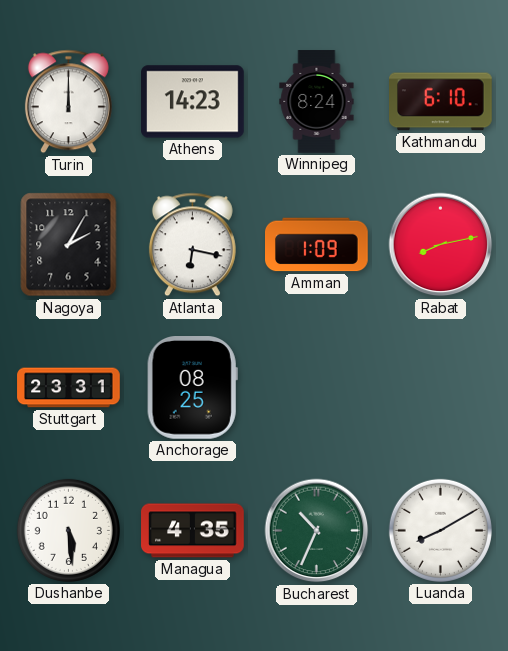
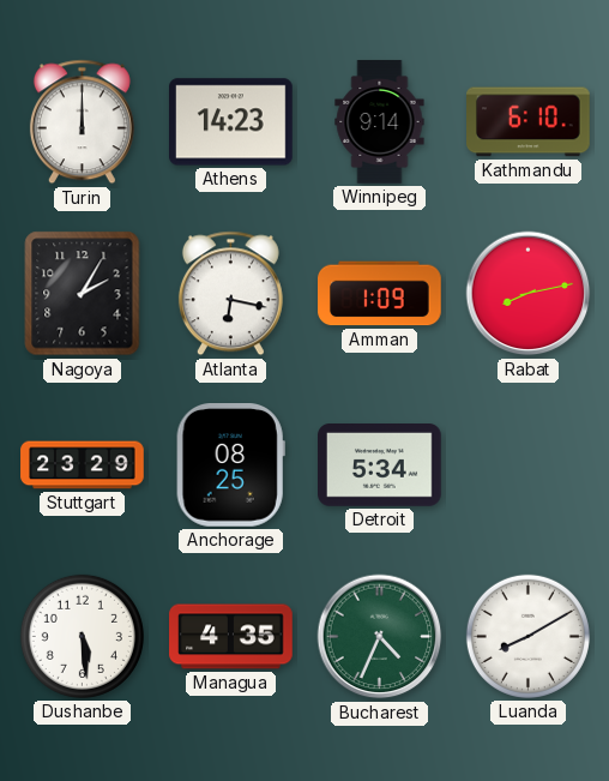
Winnipeg: 8:24 -> 9:14
Stuttgart: 23:31 -> 23:29
Detroit: none -> 5:34
Bucharest: 10:34 -> 4:34
